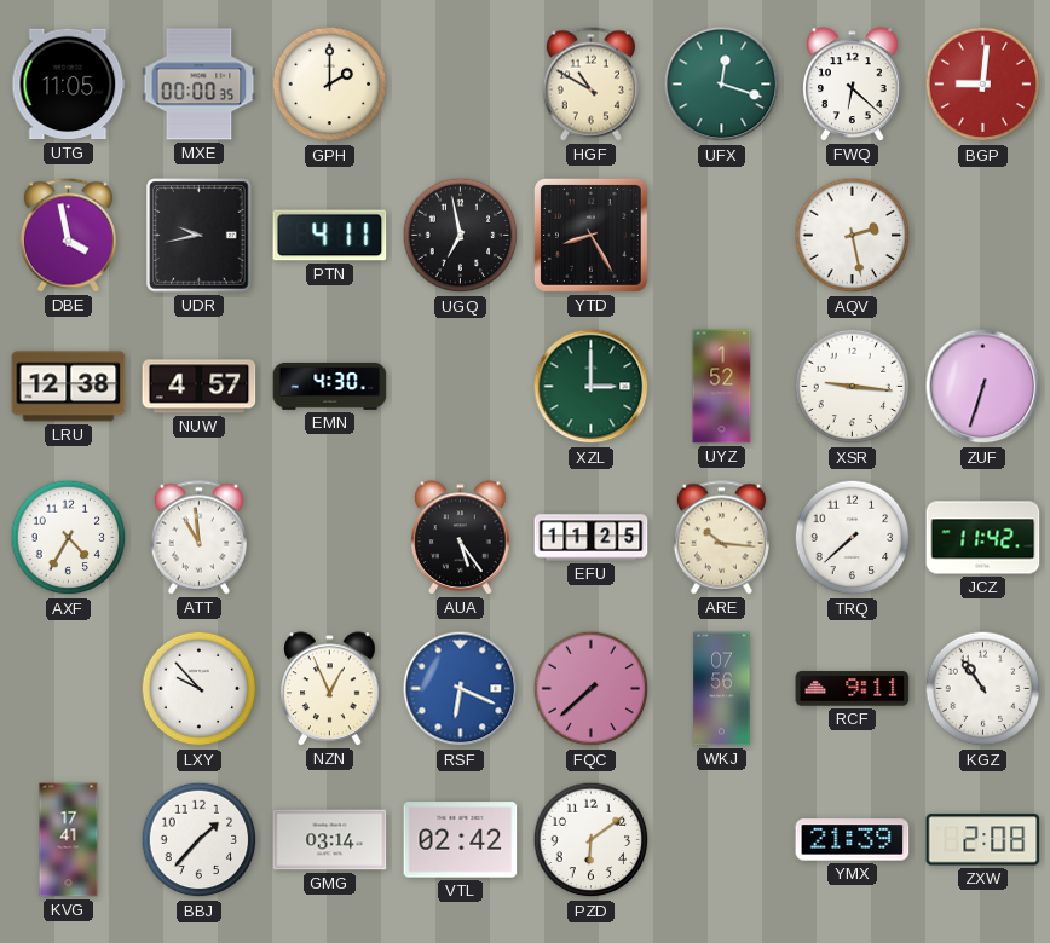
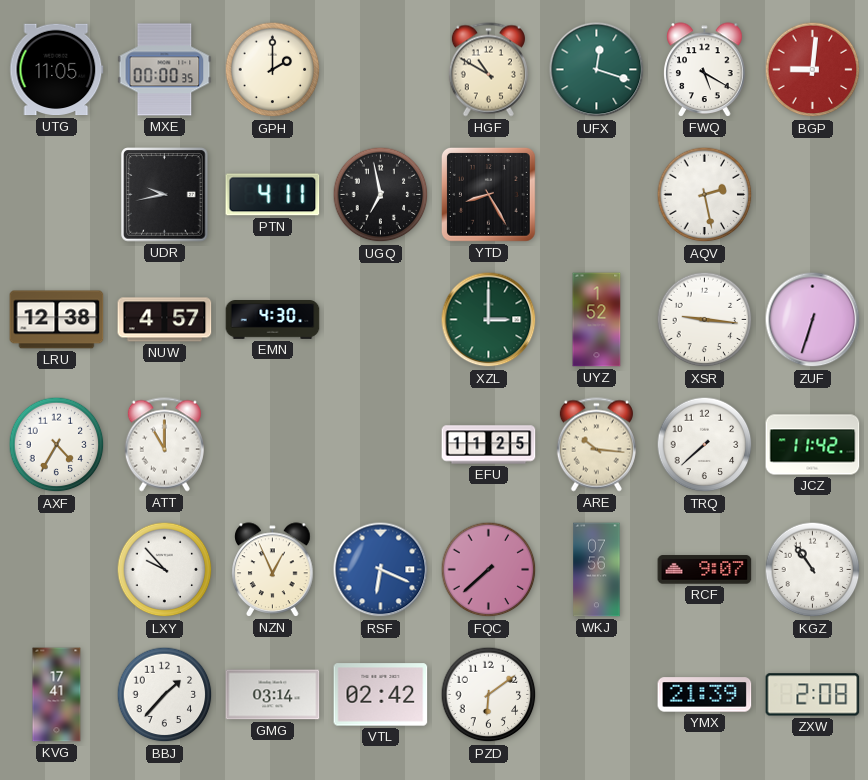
FWQ: 6:22 -> 5:20
DBE: 3:58 -> none
ATT: 10:59 -> 11:00
AUA: 5:24 -> none
RCF: 9:11 -> 9:07
